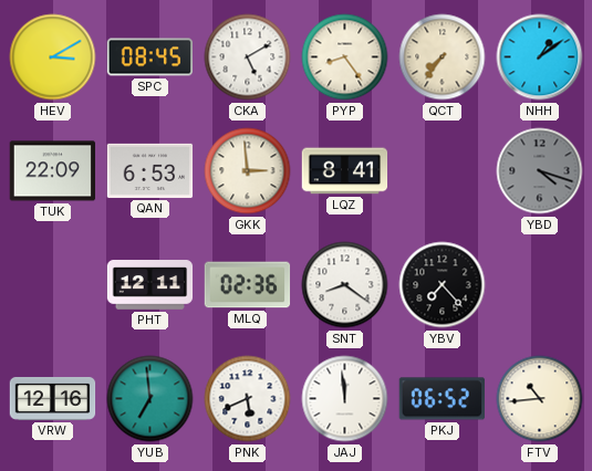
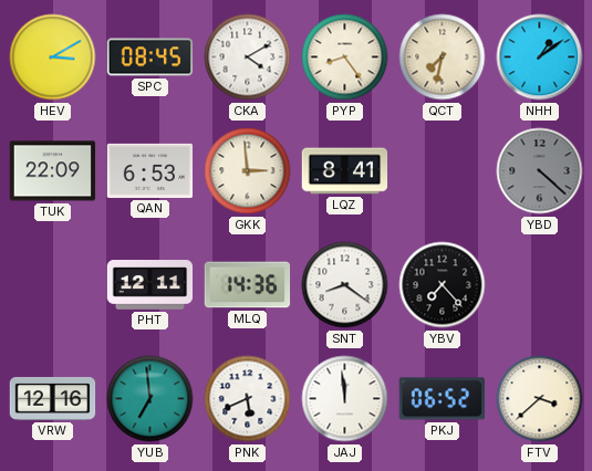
CKA: 5:10 -> 4:10
QCT: 7:36 -> 7:32
YBD: 4:18 -> 4:22
MLQ: 02:36 -> 14:36
FTV: 10:44 -> 3:38
